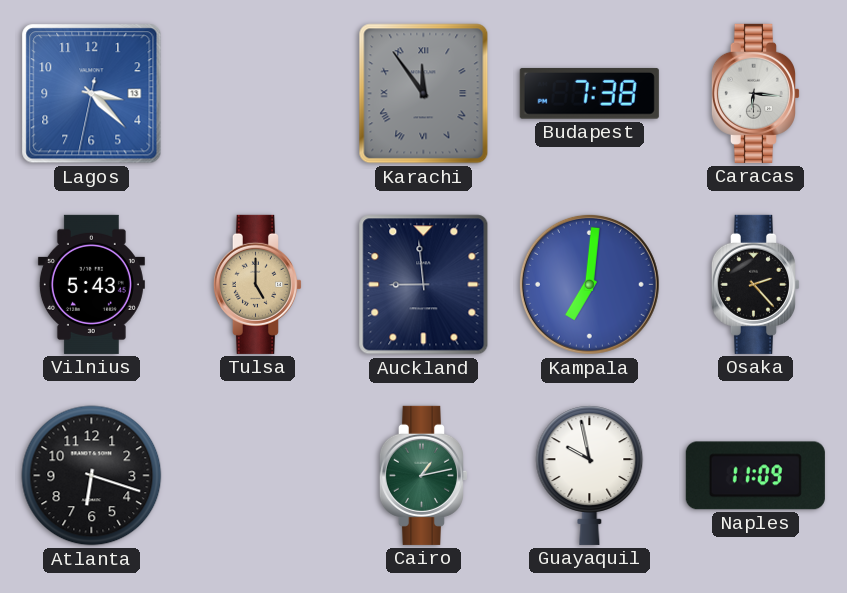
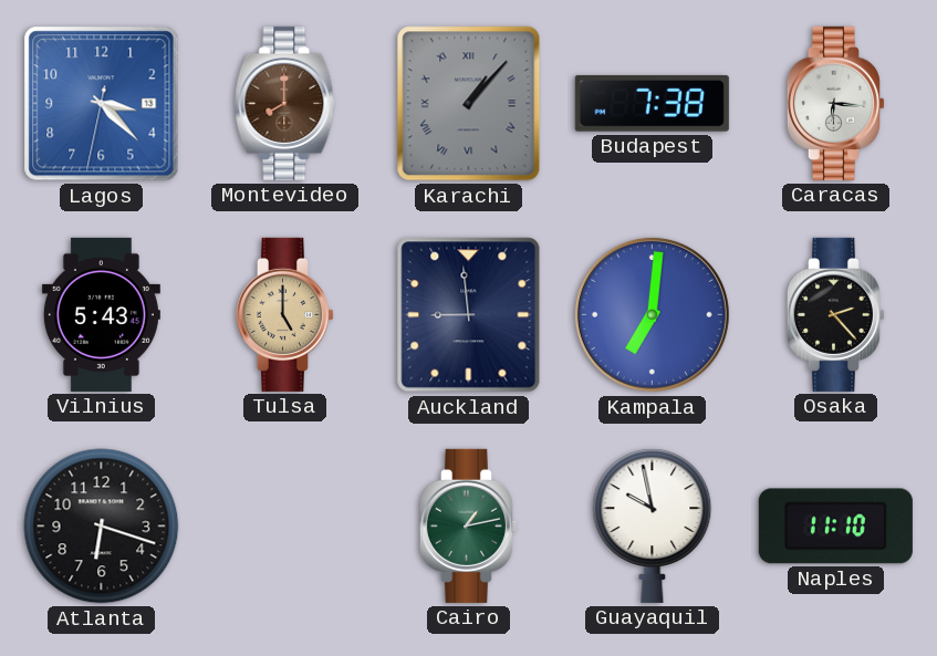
Montevideo: none -> 8:00
Karachi: 11:54 -> 1:07
Naples: 11:09 -> 11:10
